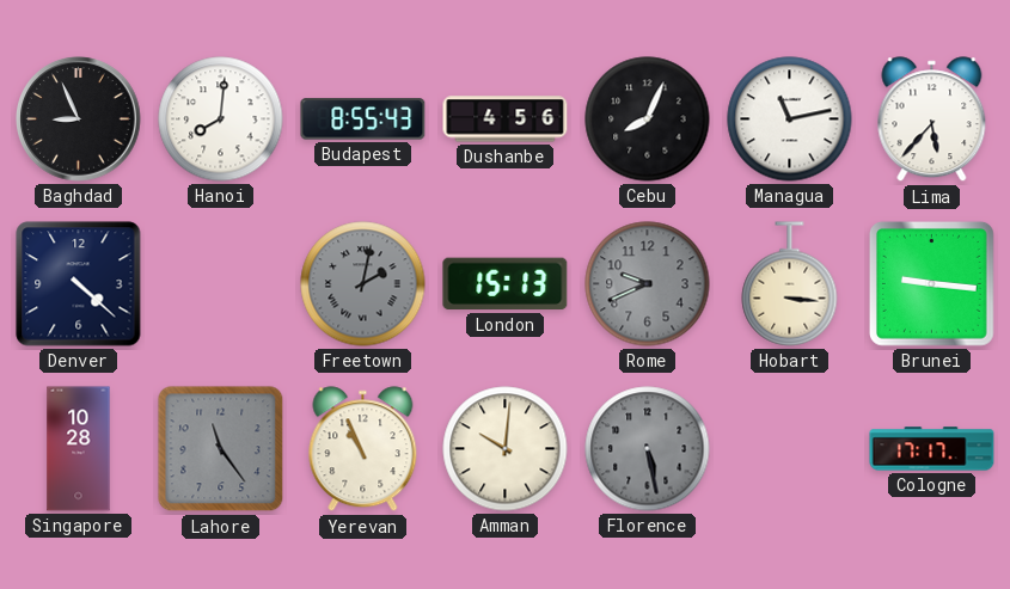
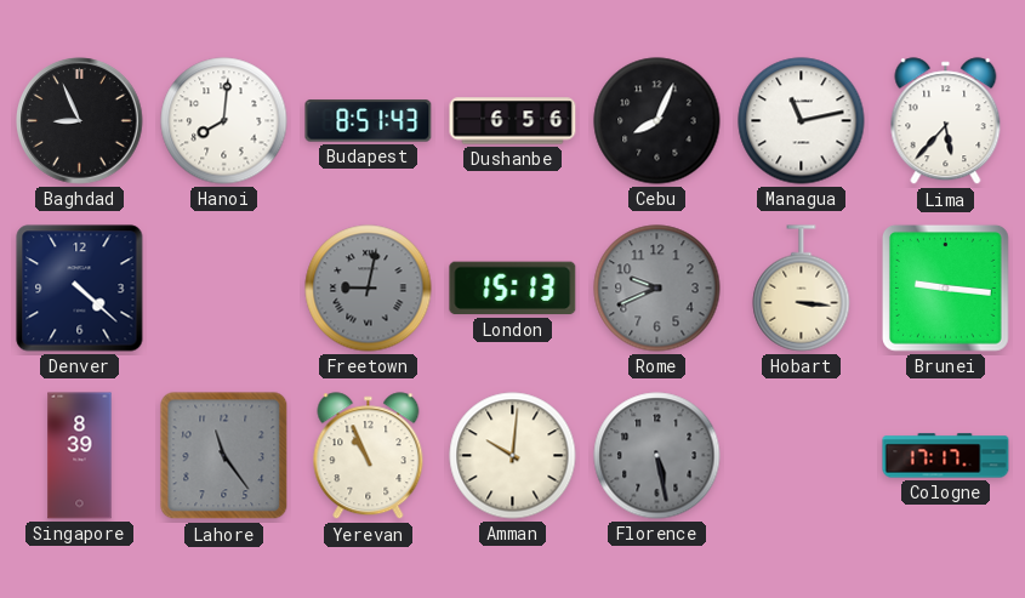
Budapest: 8:55 -> 8:51
Dushanbe: 4:56 -> 6:56
Freetown: 2:02 -> 9:02
Singapore: 10:28 -> 8:39
